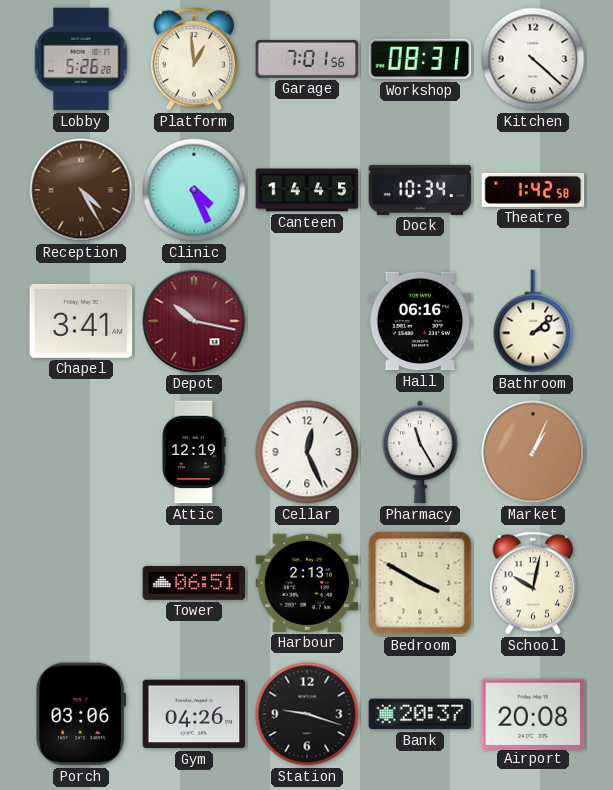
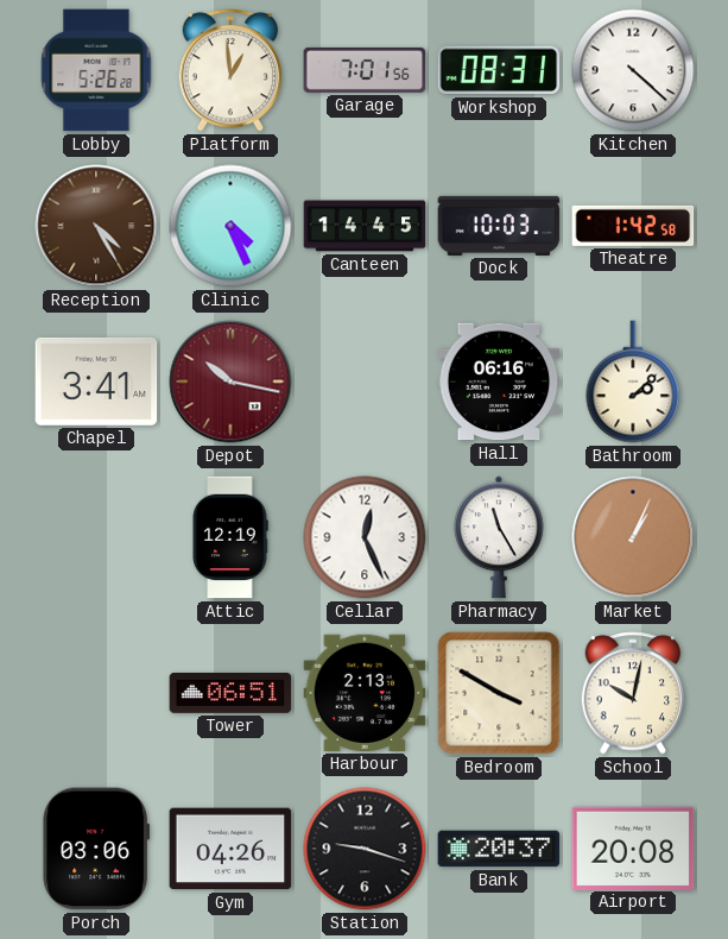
Dock: 10:34 -> 10:03
